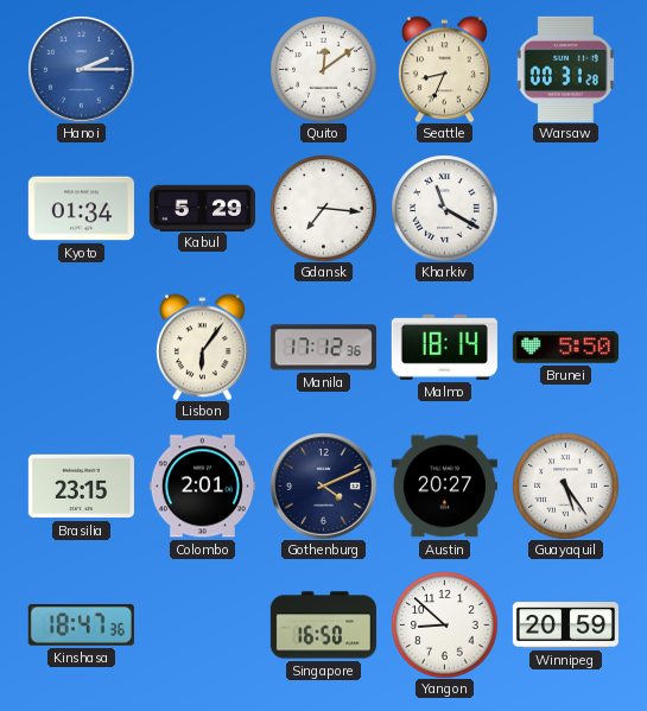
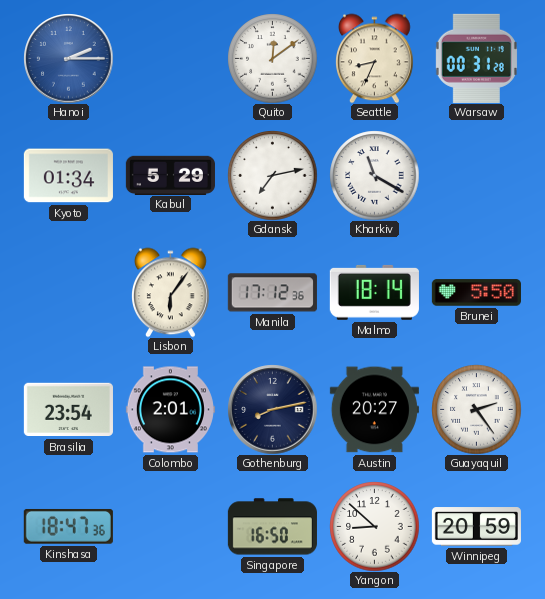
Gdansk: 7:16 -> 7:13
Brasilia: 23:15 -> 23:54
Gothenburg: 4:11 -> 8:13
Guayaquil: 5:24 -> 2:24
